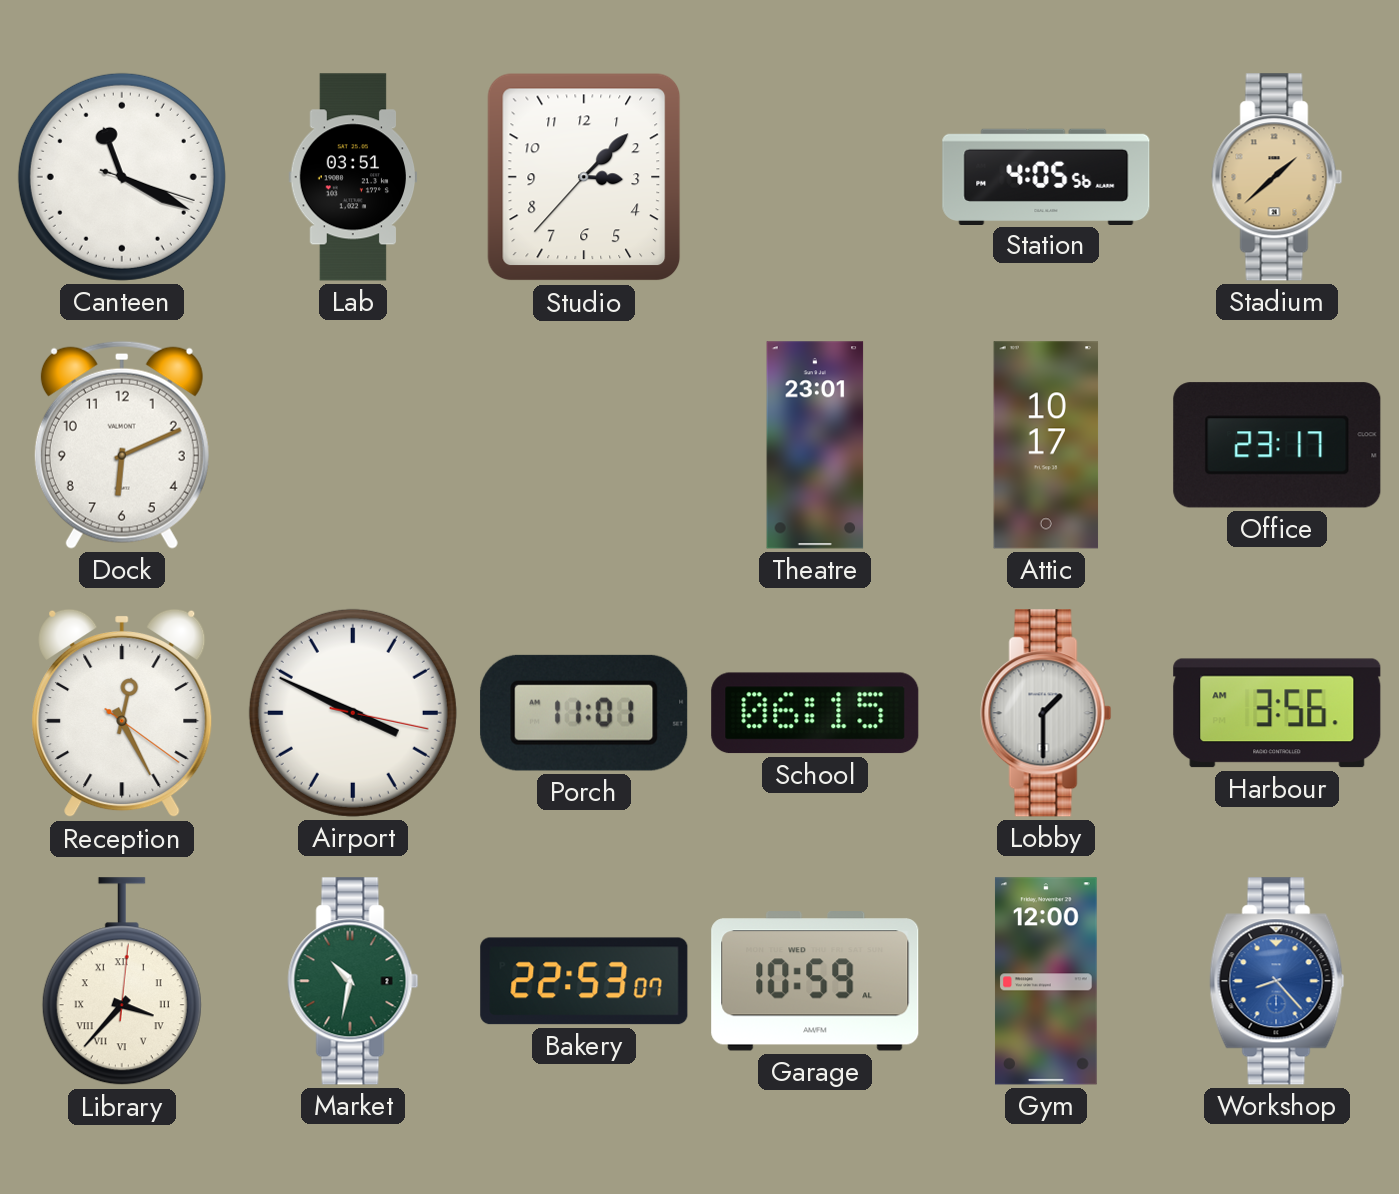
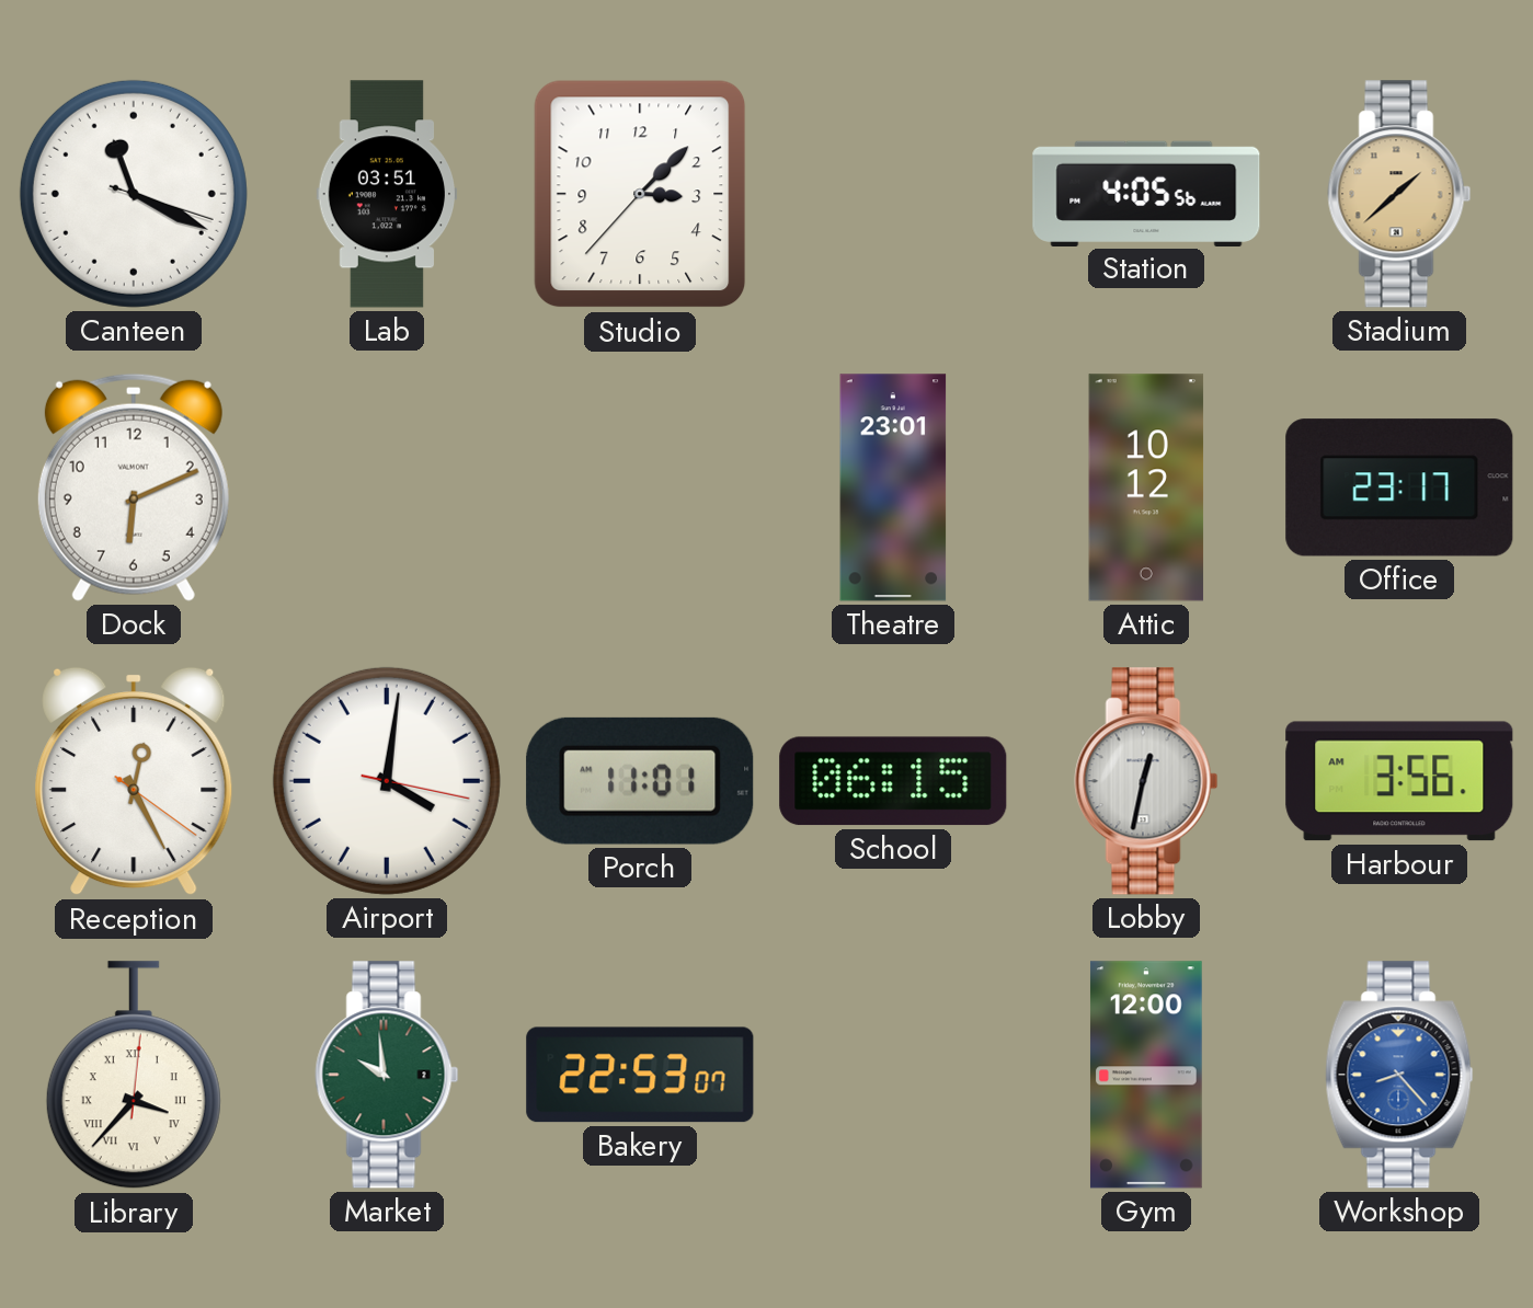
Attic: 10:17 -> 10:12
Airport: 3:49 -> 4:01
Lobby: 1:30 -> 12:32
Market: 10:32 -> 9:59
Garage: 10:59 -> none
